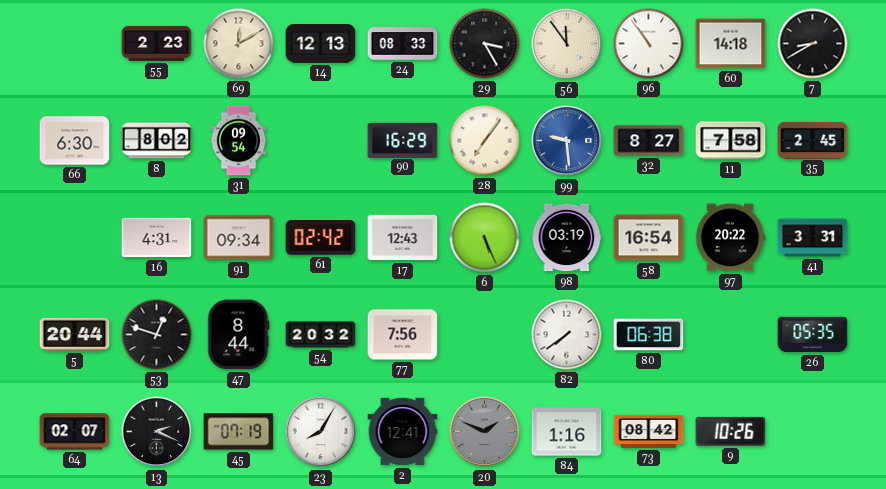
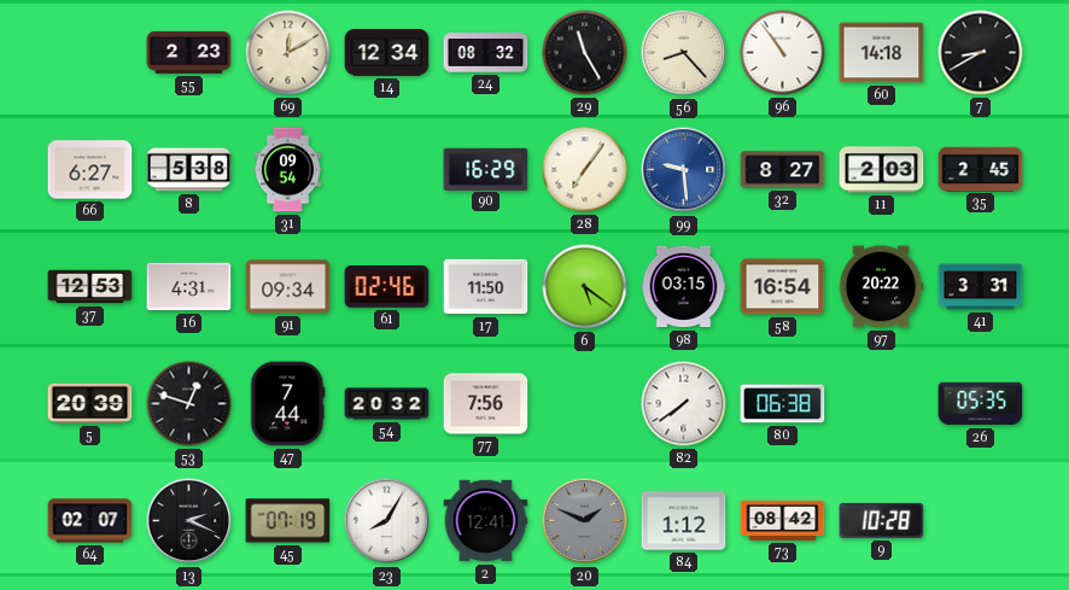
14: 12:13 -> 12:34
24: 08:33 -> 08:32
29: 3:25 -> 11:25
56: 11:54 -> 8:23
66: 6:30 -> 6:27
8: 8:02 -> 5:38
11: 7:58 -> 2:03
37: none -> 12:53
61: 02:42 -> 02:46
17: 12:43 -> 11:50
6: 5:26 -> 5:21
98: 03:19 -> 03:15
5: 20:44 -> 20:39
47: 8:44 -> 7:44
84: 1:16 -> 1:12
9: 10:26 -> 10:28
